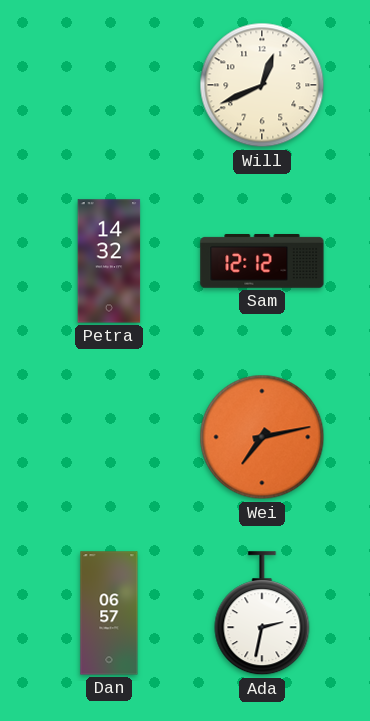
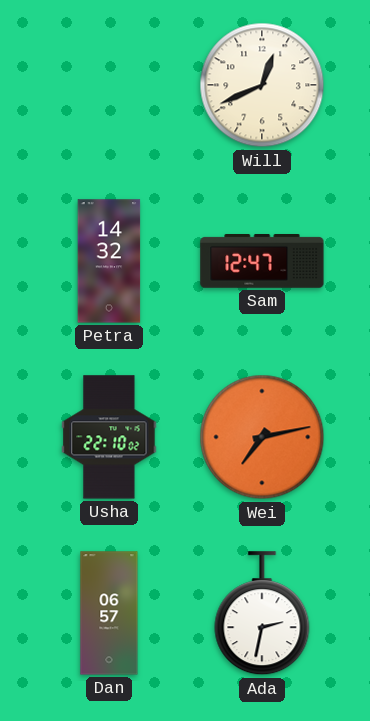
Sam: 12:12 -> 12:47
Usha: none -> 22:10
